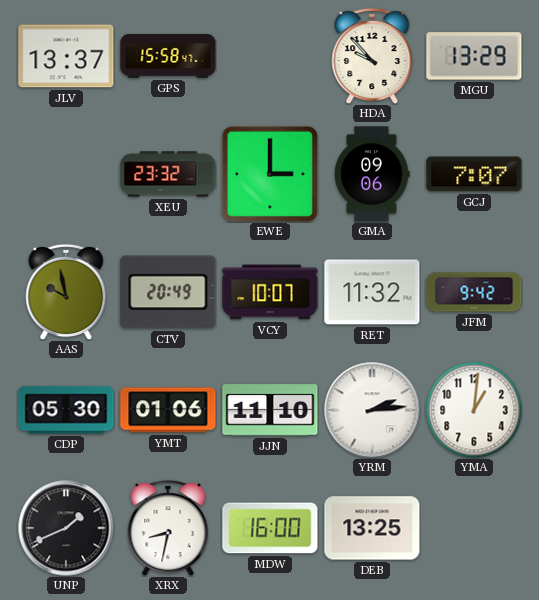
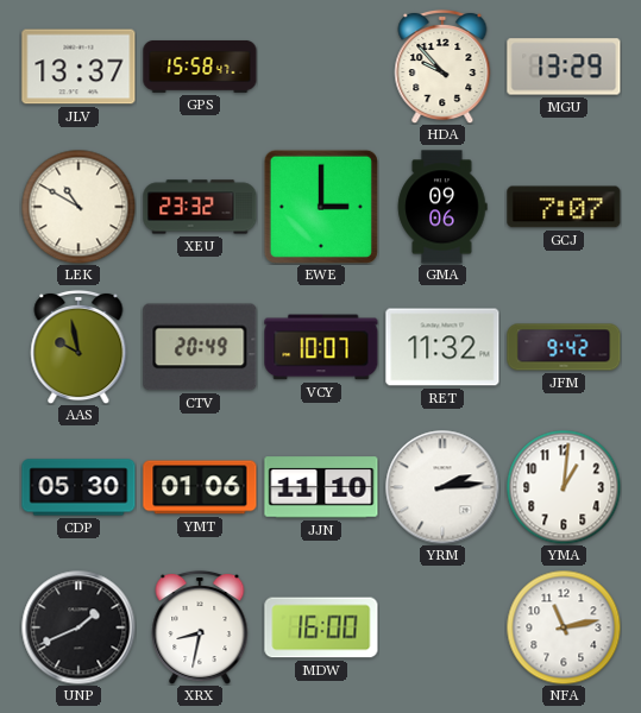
LEK: none -> 10:50
DEB: 13:25 -> none
NFA: none -> 11:13
